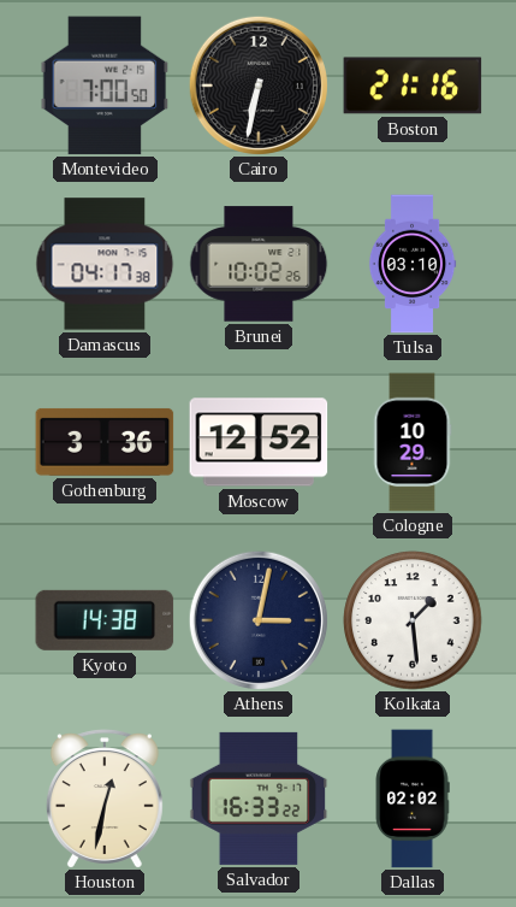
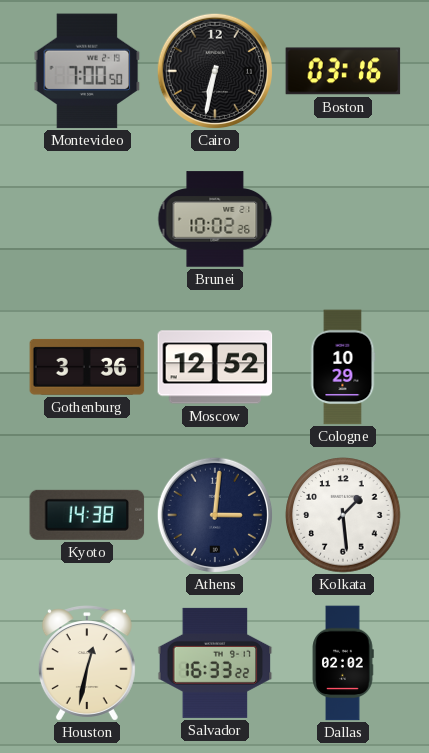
Boston: 21:16 -> 03:16
Damascus: 04:17 -> none
Tulsa: 03:10 -> none
Athens: 3:02 -> 3:01
